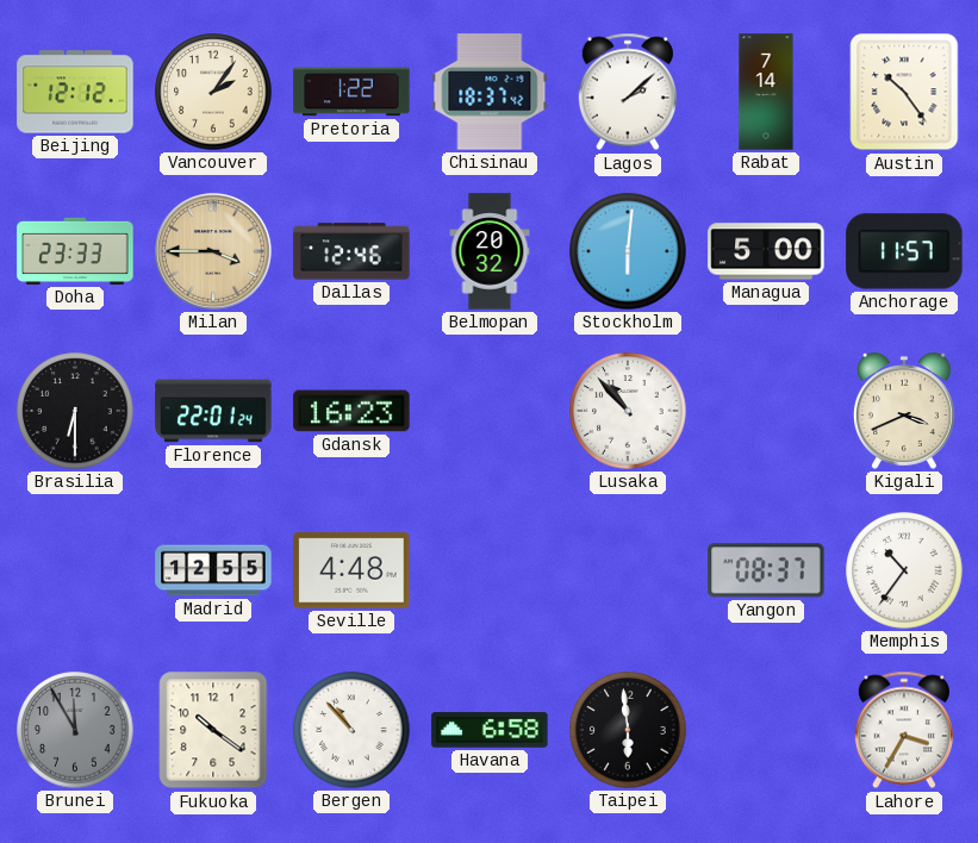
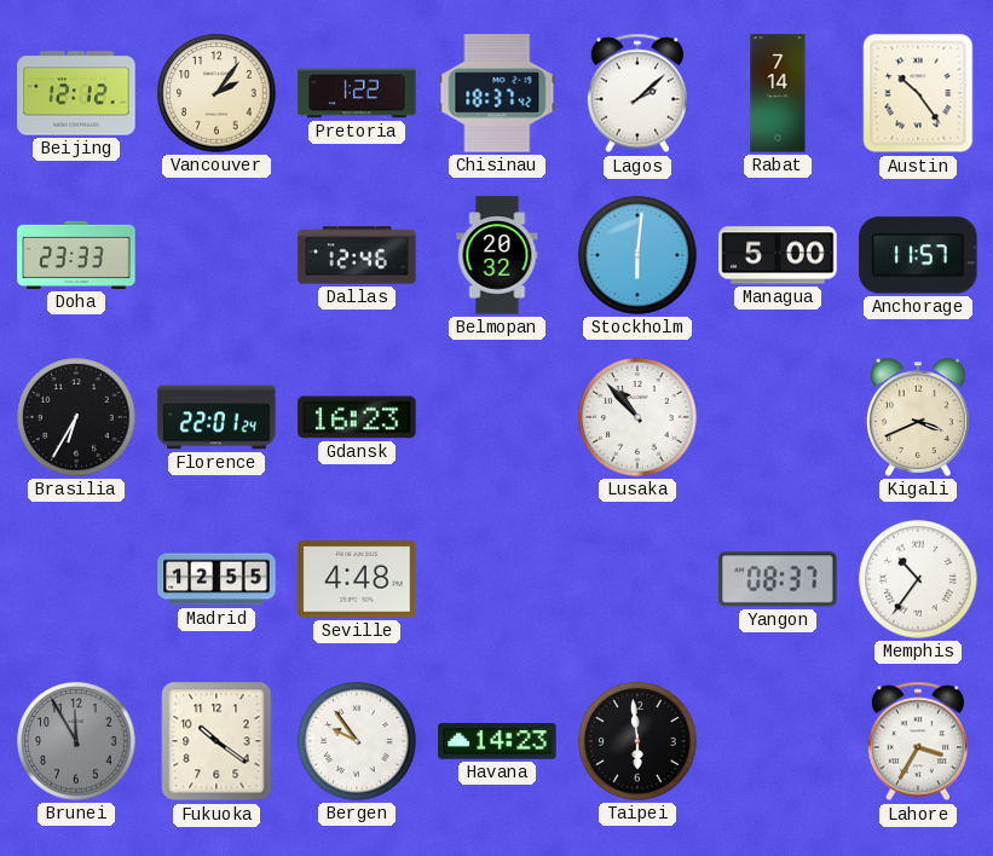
Milan: 3:45 -> none
Brasilia: 6:30 -> 6:35
Bergen: 10:53 -> 9:54
Havana: 6:58 -> 14:23
